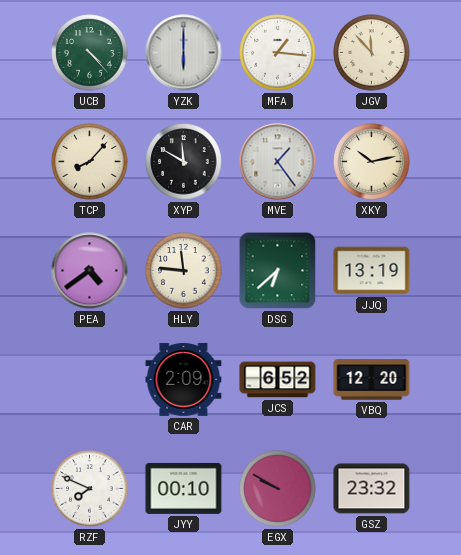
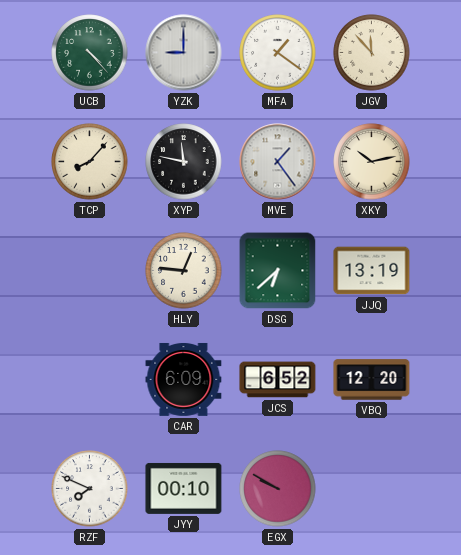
YZK: 6:00 -> 9:00
MFA: 1:16 -> 1:21
XYP: 11:50 -> 11:47
PEA: 4:39 -> none
HLY: 11:46 -> 12:46
CAR: 2:09 -> 6:09
GSZ: 23:32 -> none
